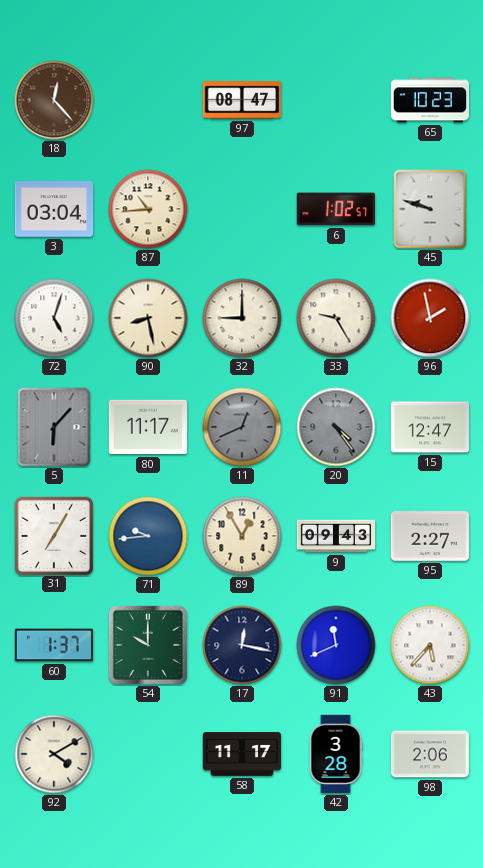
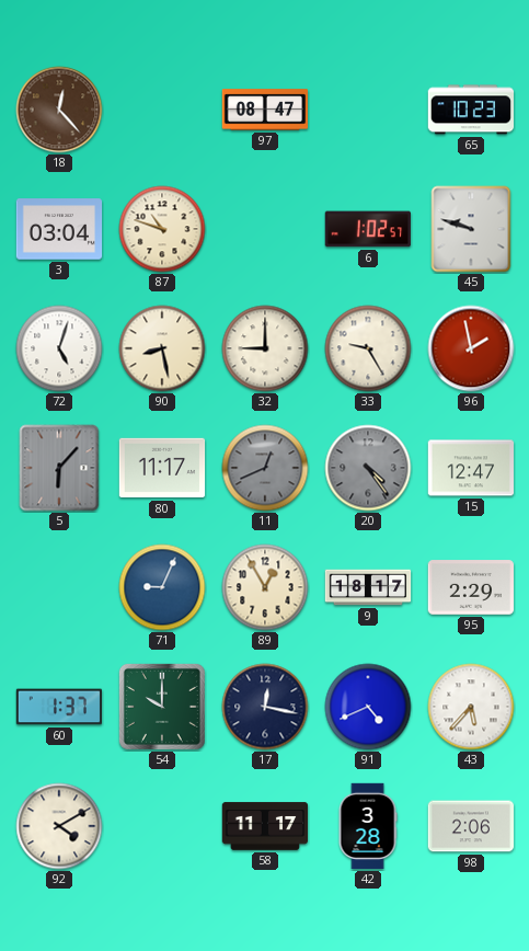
87: 10:44 -> 10:48
31: 7:05 -> none
71: 9:44 -> 9:04
9: 09:43 -> 18:17
95: 2:27 -> 2:29
91: 11:41 -> 4:41
